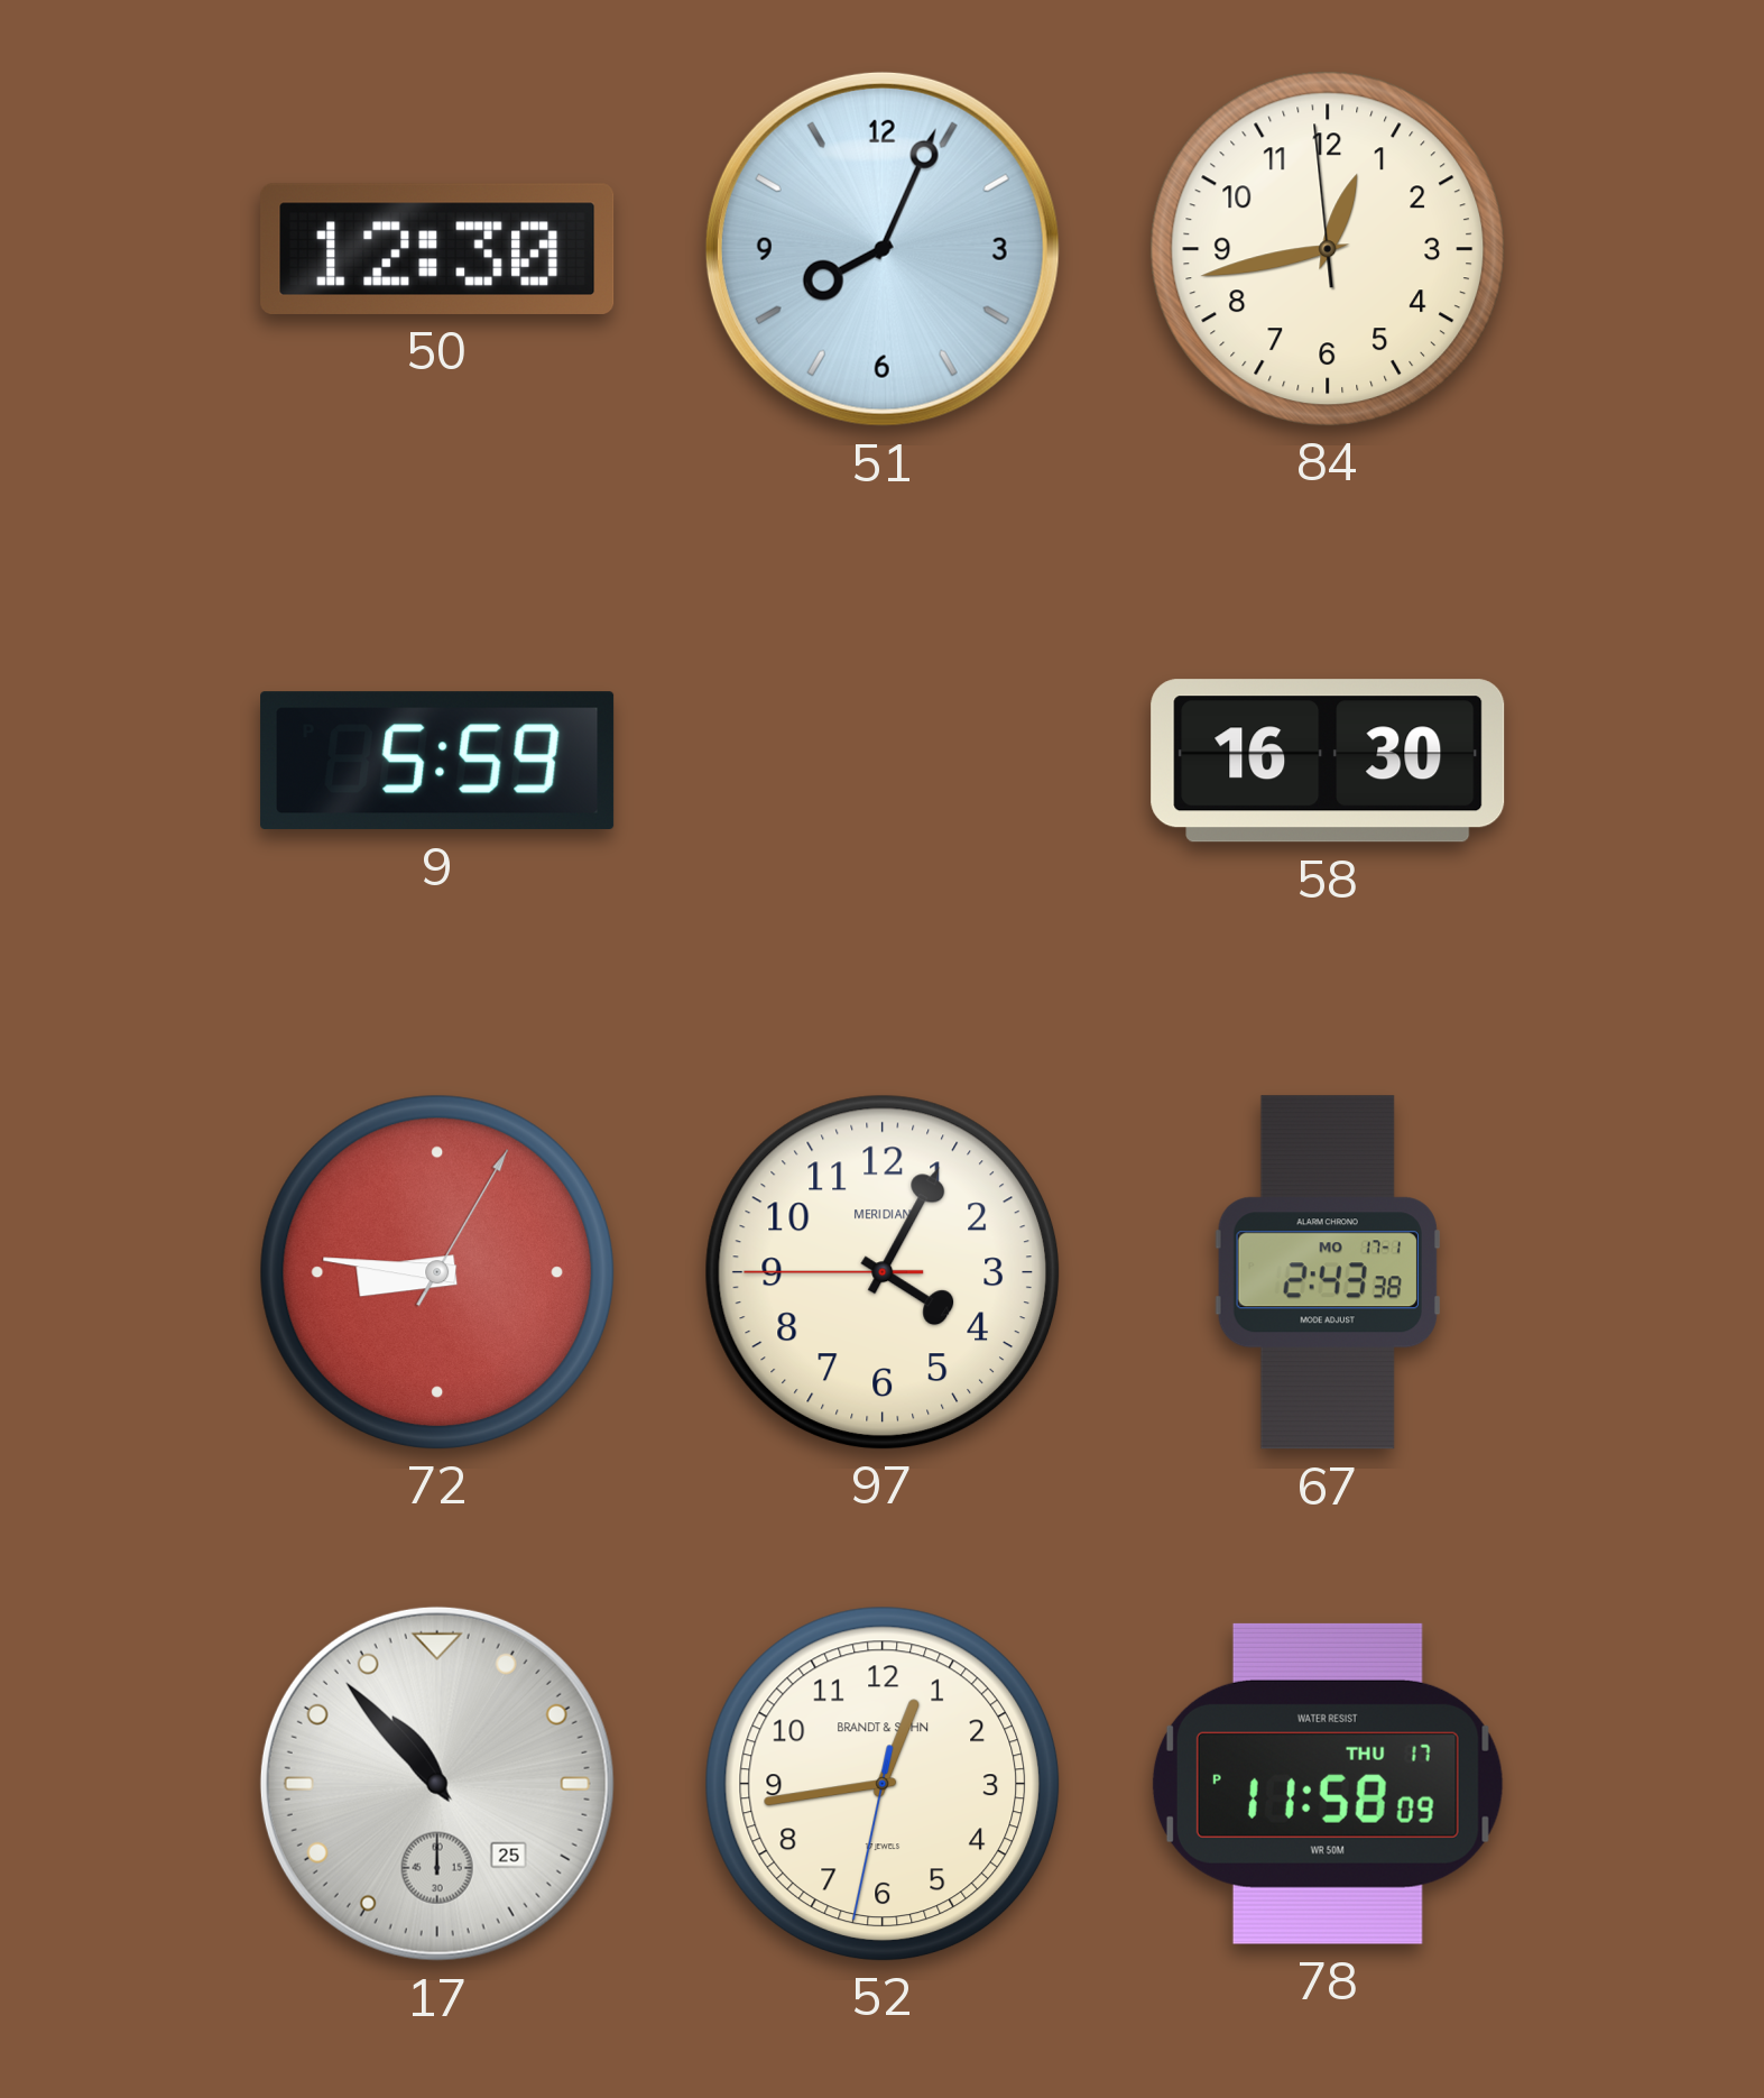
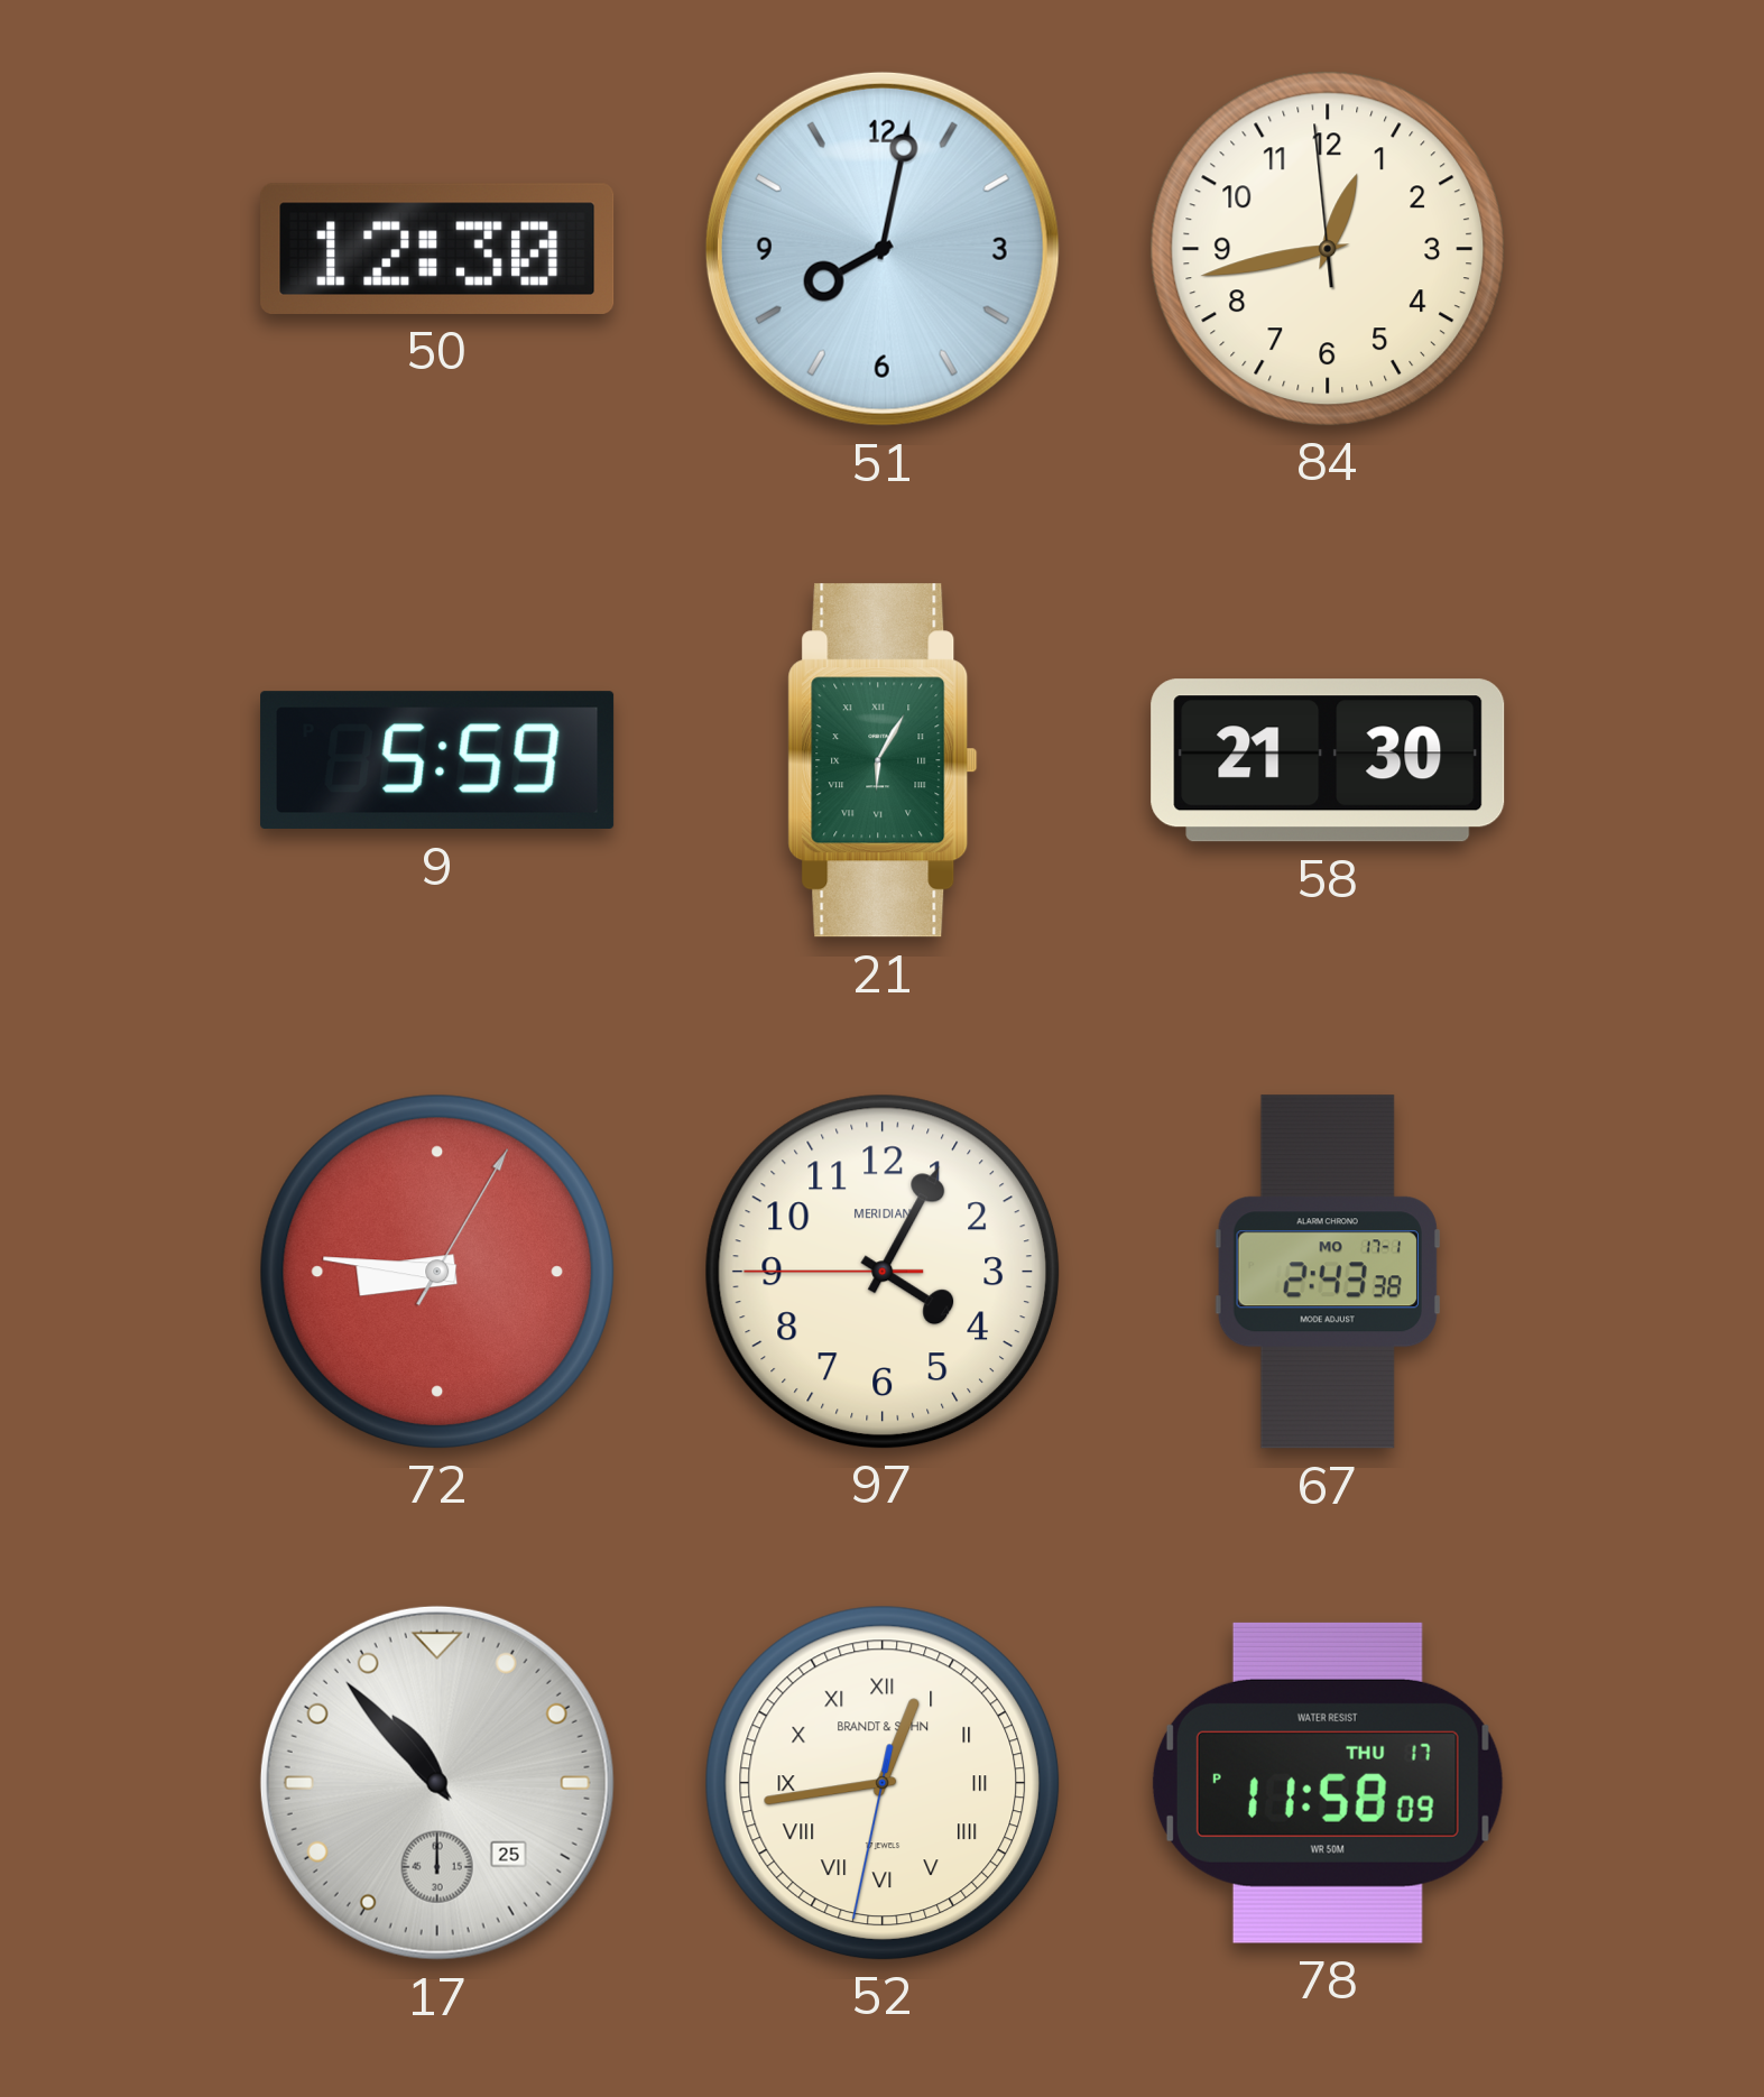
51: 8:04 -> 8:02
21: none -> 6:05
58: 16:30 -> 21:30
52 numerals: Arabic -> Roman
